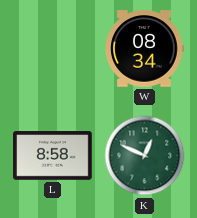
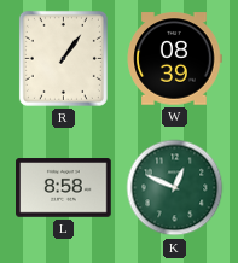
R: none -> 1:06
W: 08:34 -> 08:39
